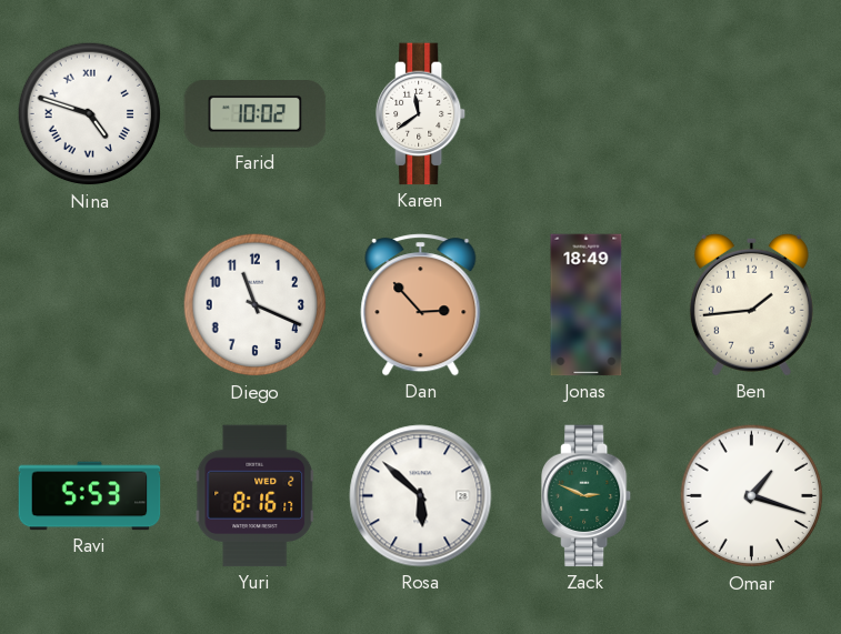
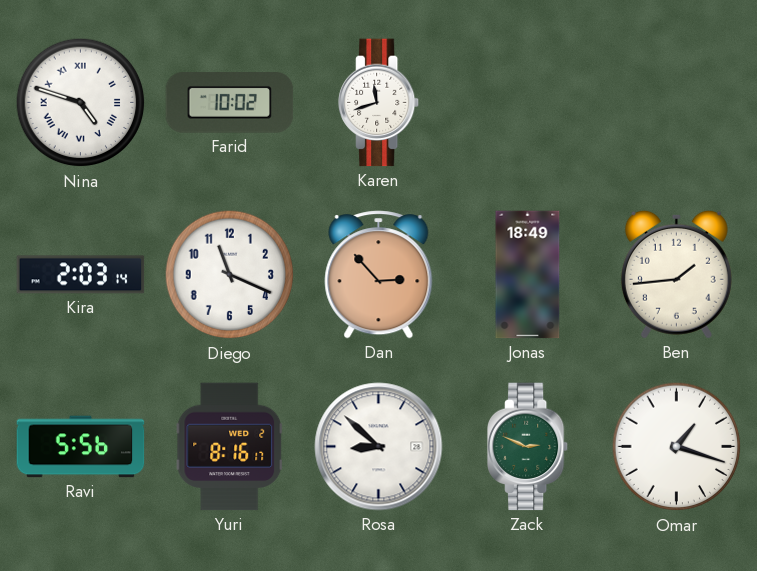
Karen: 11:39 -> 11:42
Kira: none -> 2:03
Ravi: 5:53 -> 5:56
Rosa: 5:52 -> 8:52
